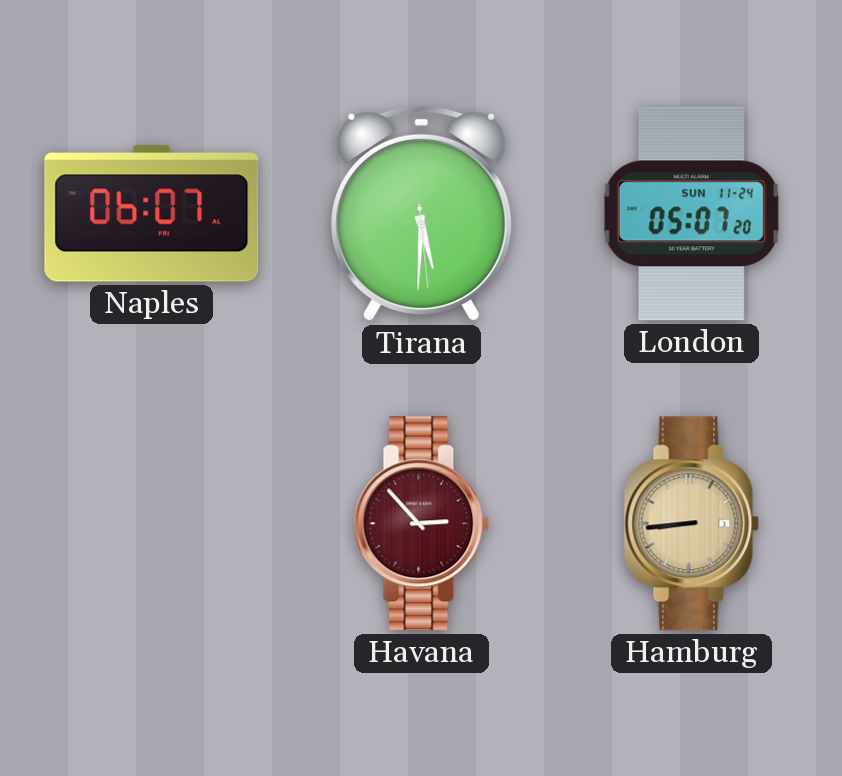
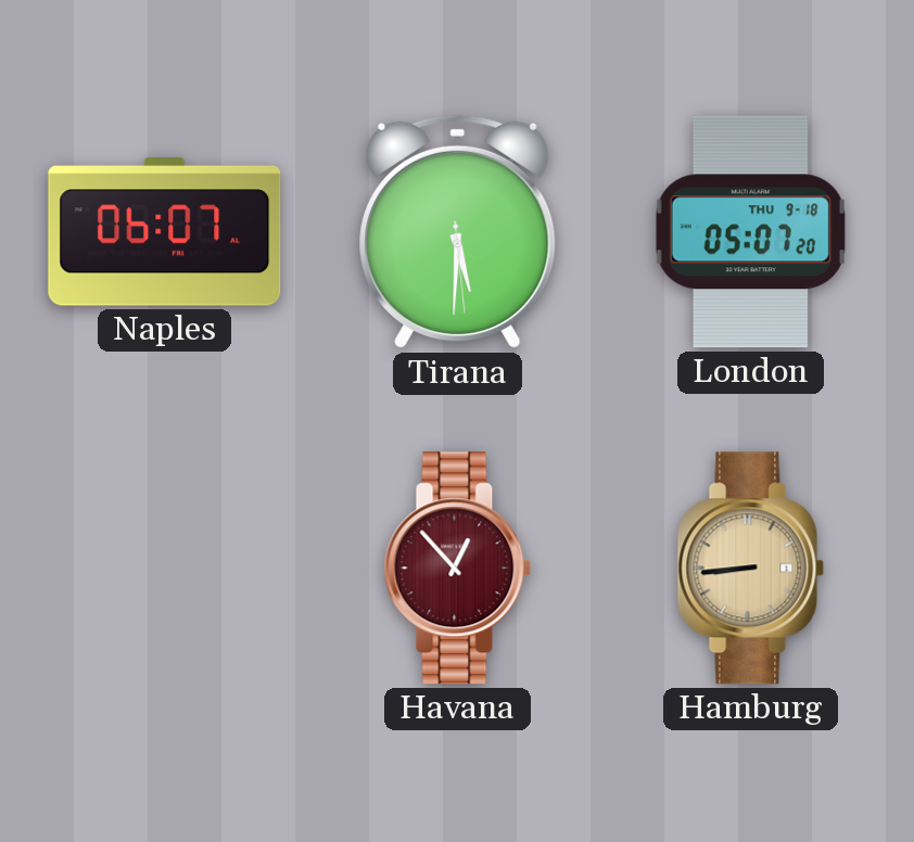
London date: SUN 11-24 -> THU 9-18
Havana: 2:53 -> 12:53
